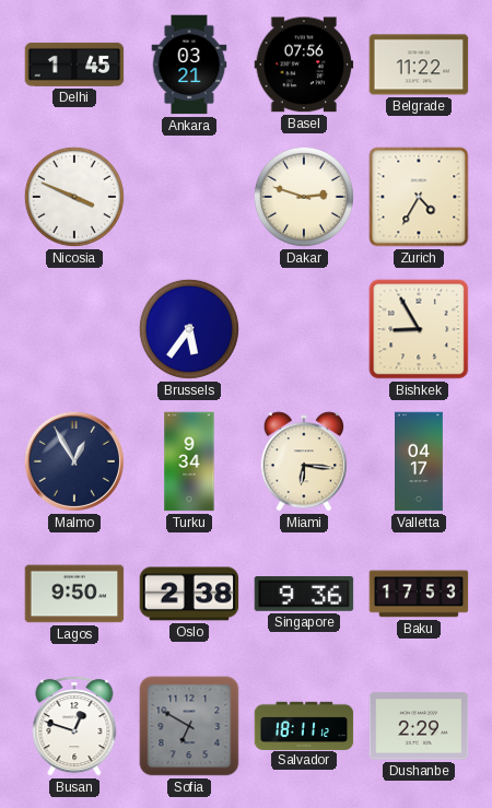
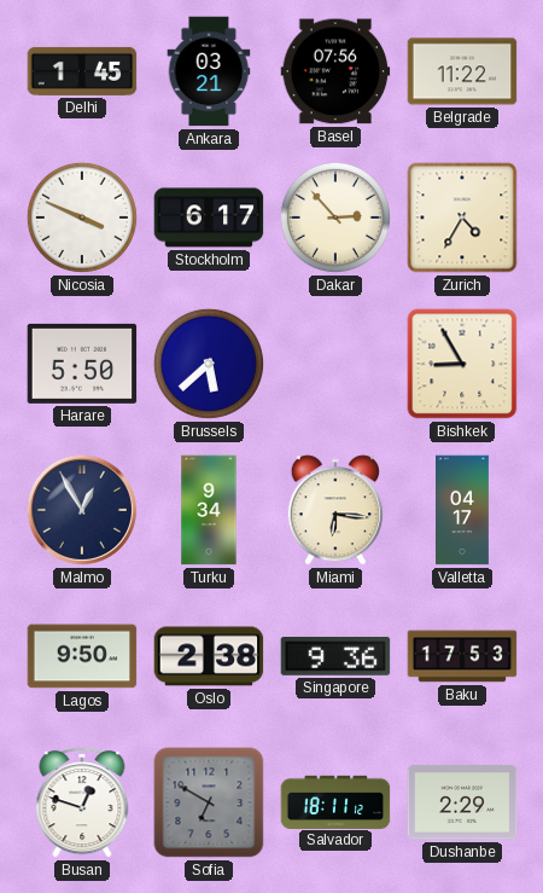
Stockholm: none -> 6:17
Dakar: 2:48 -> 2:53
Harare: none -> 5:50
Brussels: 5:36 -> 5:38
